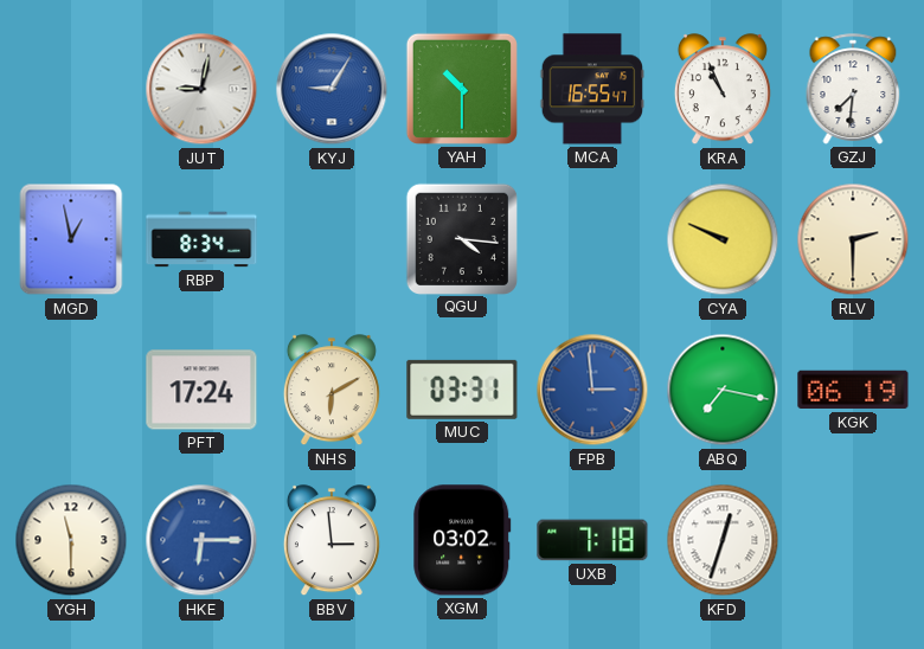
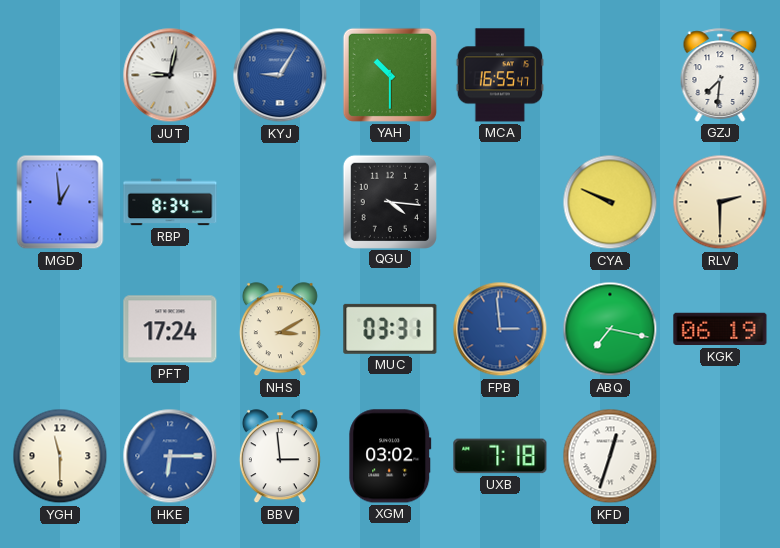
KRA: 10:56 -> none
MGD: 12:58 -> 12:59
NHS: 6:10 -> 3:10
